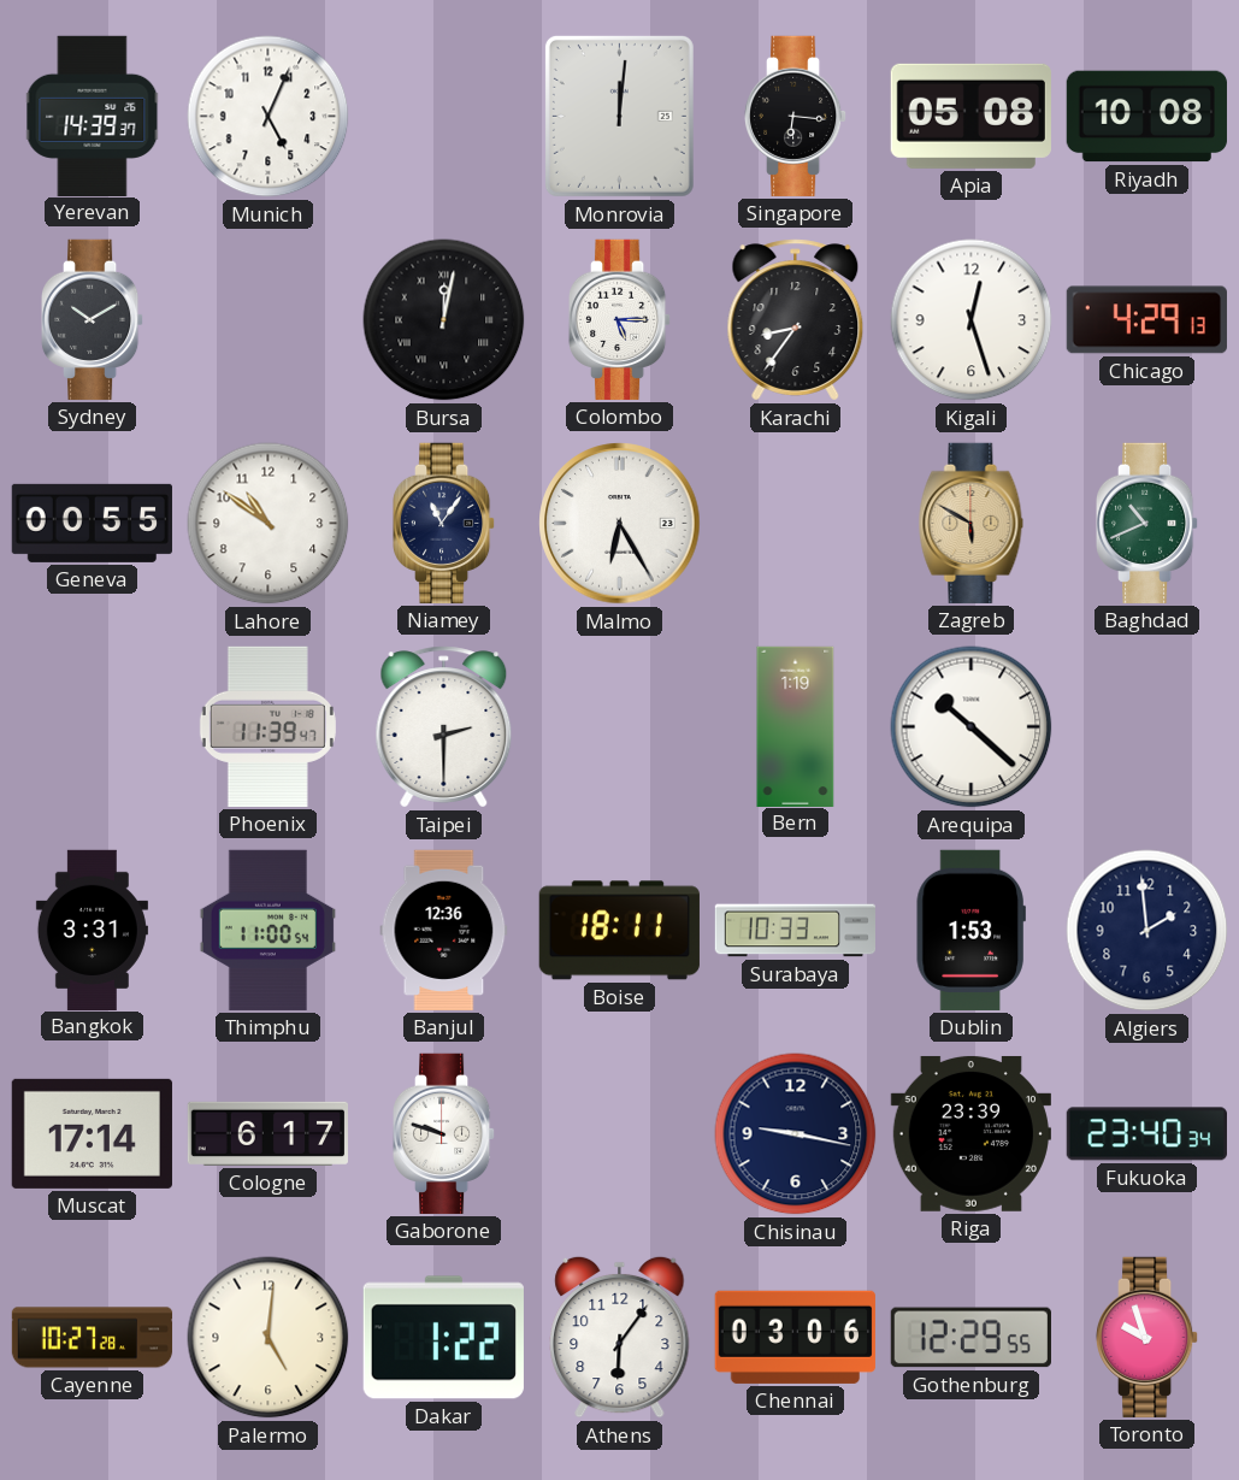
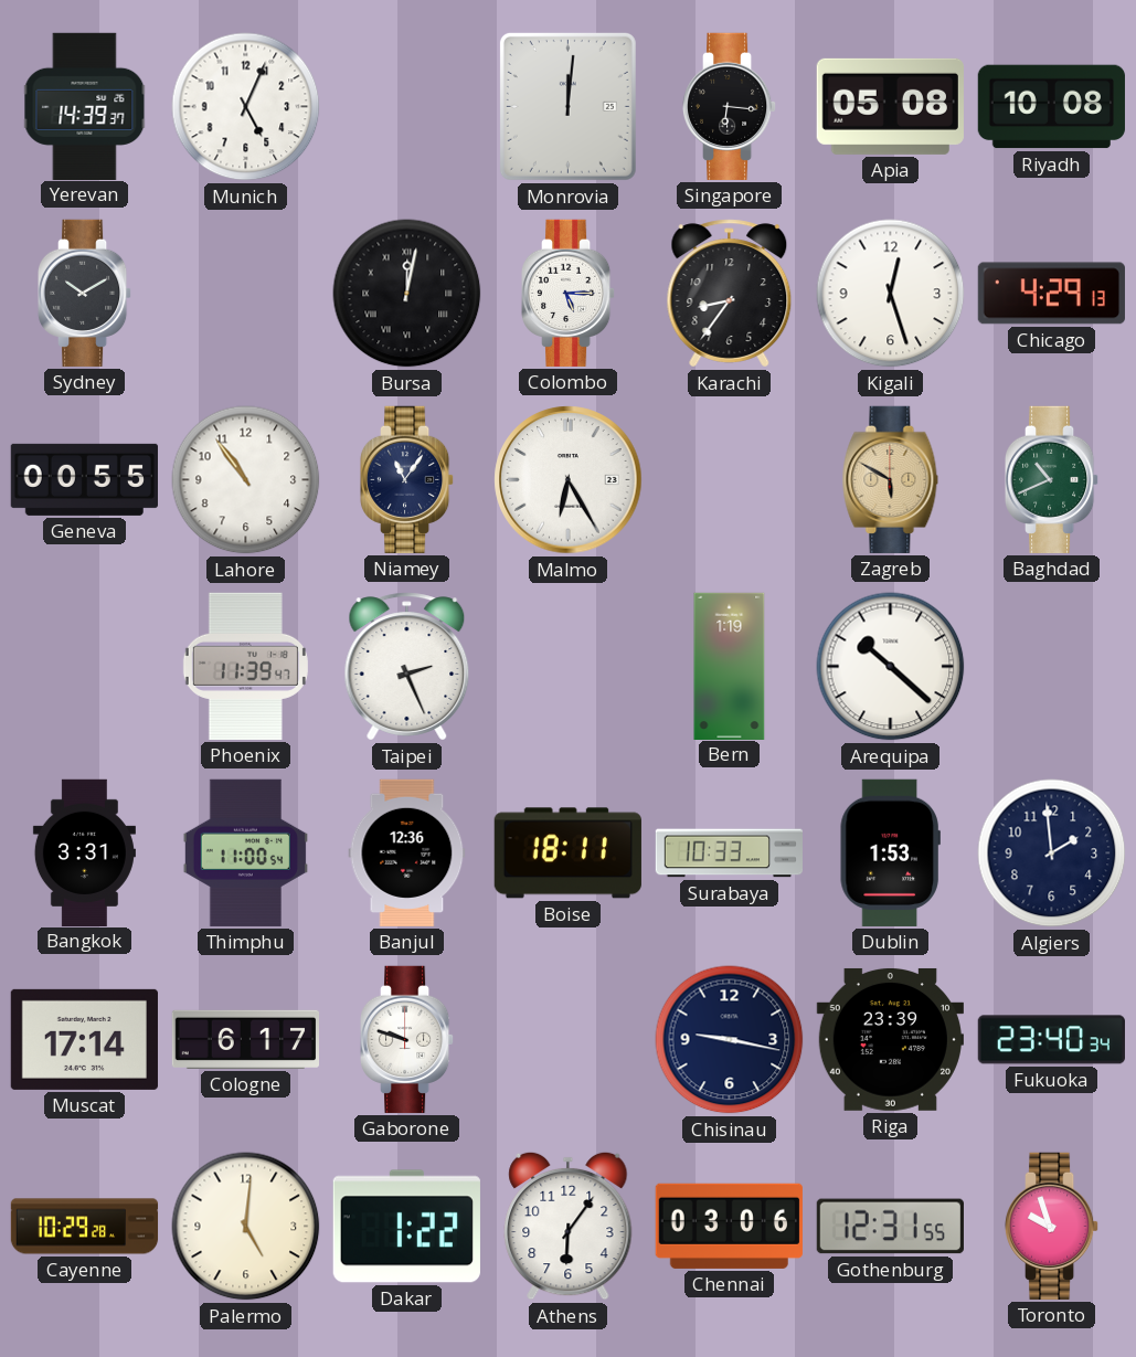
Lahore: 10:51 -> 10:54
Taipei: 2:30 -> 2:26
Cayenne: 10:27 -> 10:29
Gothenburg: 12:29 -> 12:31
